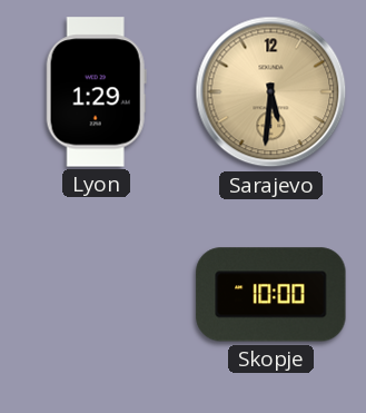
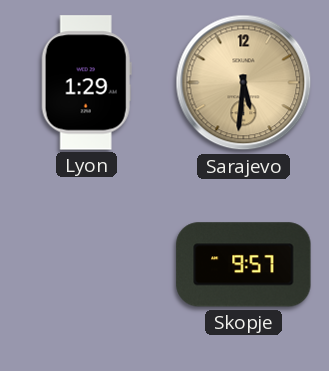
Skopje: 10:00 -> 9:57
